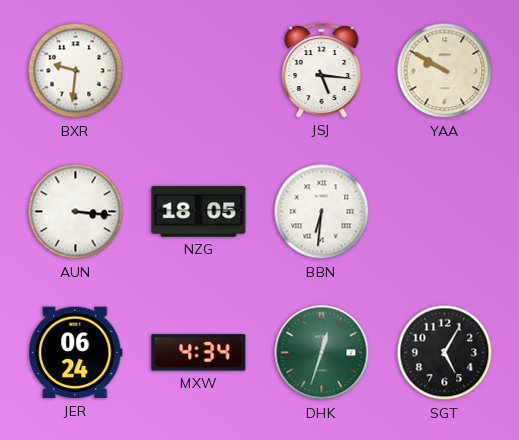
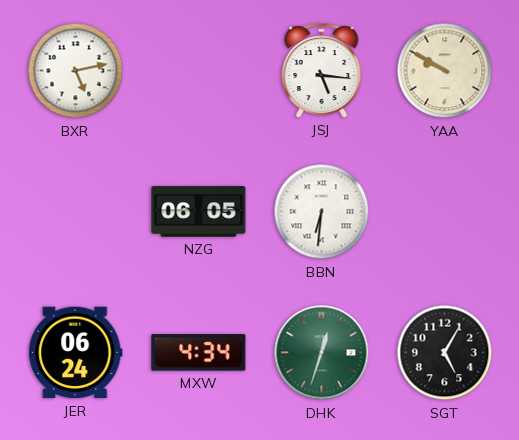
BXR: 9:31 -> 5:13
AUN: 3:16 -> none
NZG: 18:05 -> 06:05
